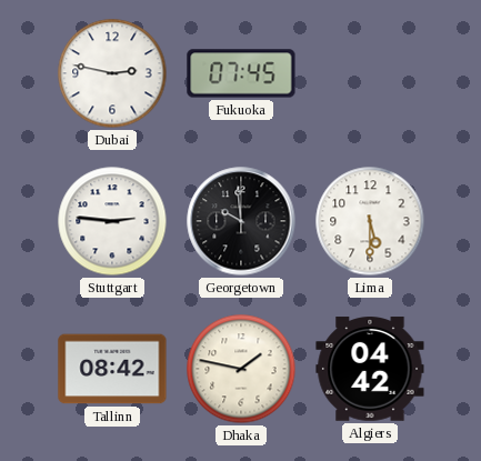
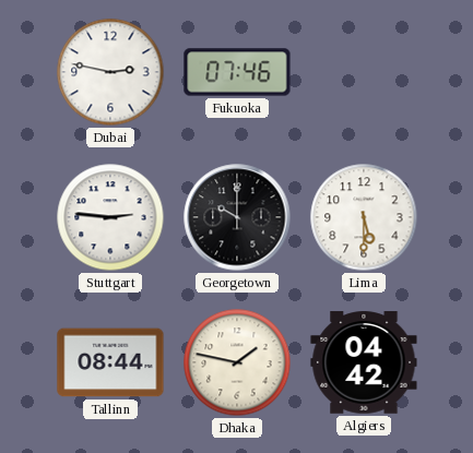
Fukuoka: 07:45 -> 07:46
Georgetown: 9:59 -> 10:00
Tallinn: 08:42 -> 08:44
